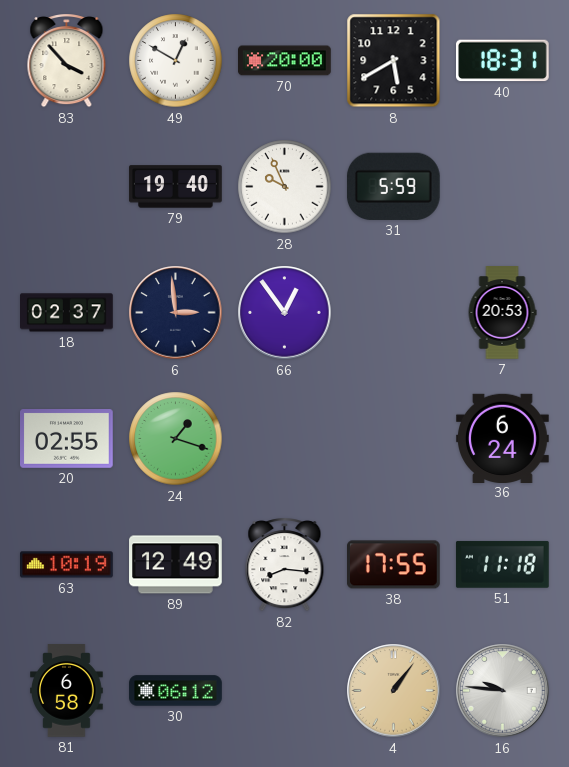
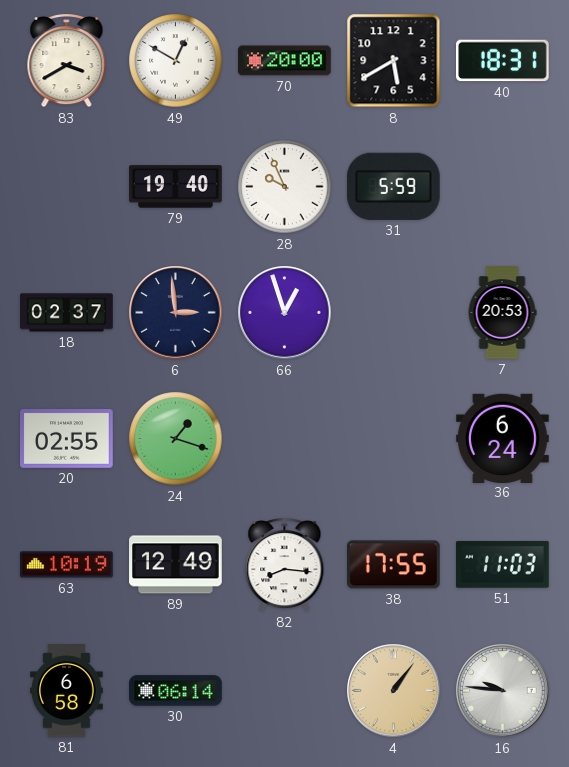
83: 3:53 -> 3:40
66: 12:54 -> 12:57
51: 11:18 -> 11:03
30: 06:12 -> 06:14
